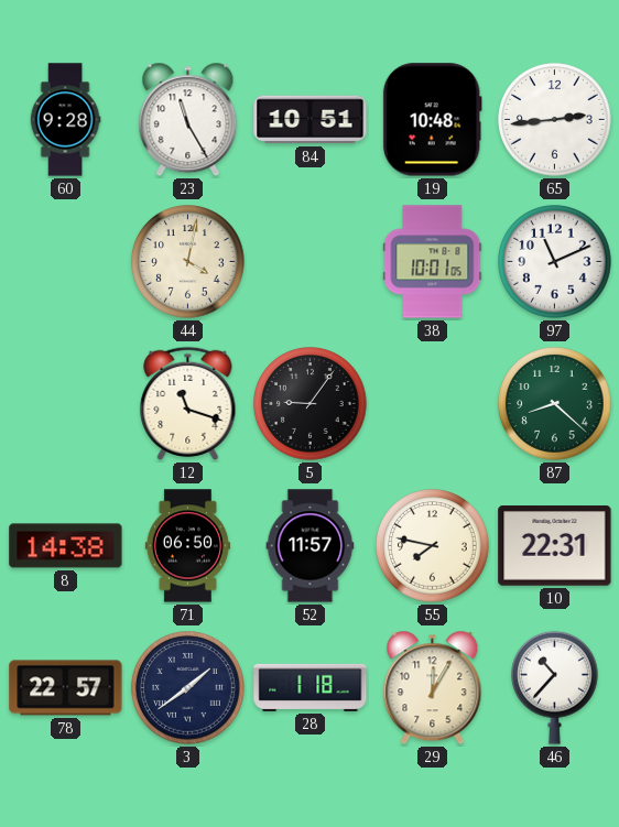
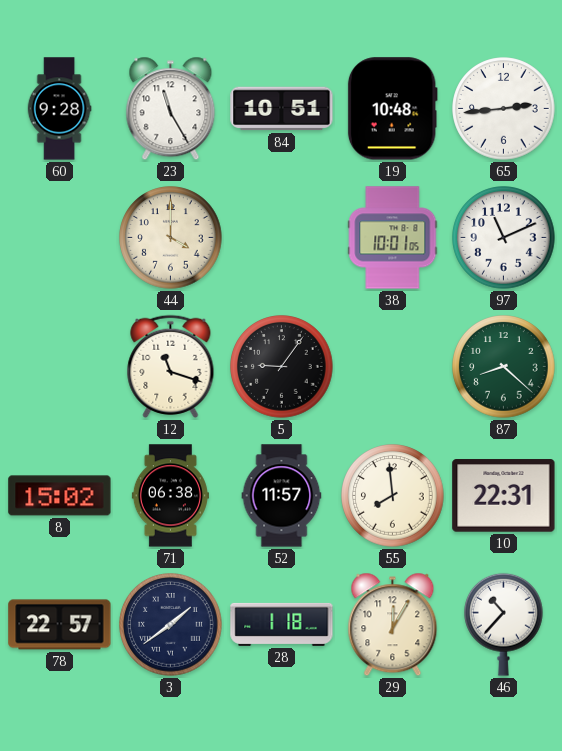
44: 4:02 -> 4:00
8: 14:38 -> 15:02
71: 06:50 -> 06:38
55: 7:47 -> 7:59
